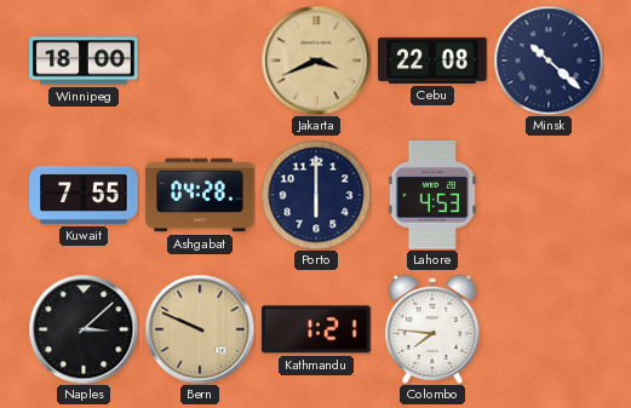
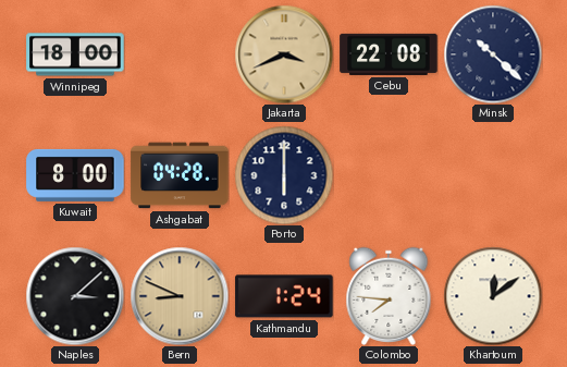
Kuwait: 7:55 -> 8:00
Lahore: 4:53 -> none
Bern: 9:49 -> 8:49
Kathmandu: 1:21 -> 1:24
Khartoum: none -> 12:09
